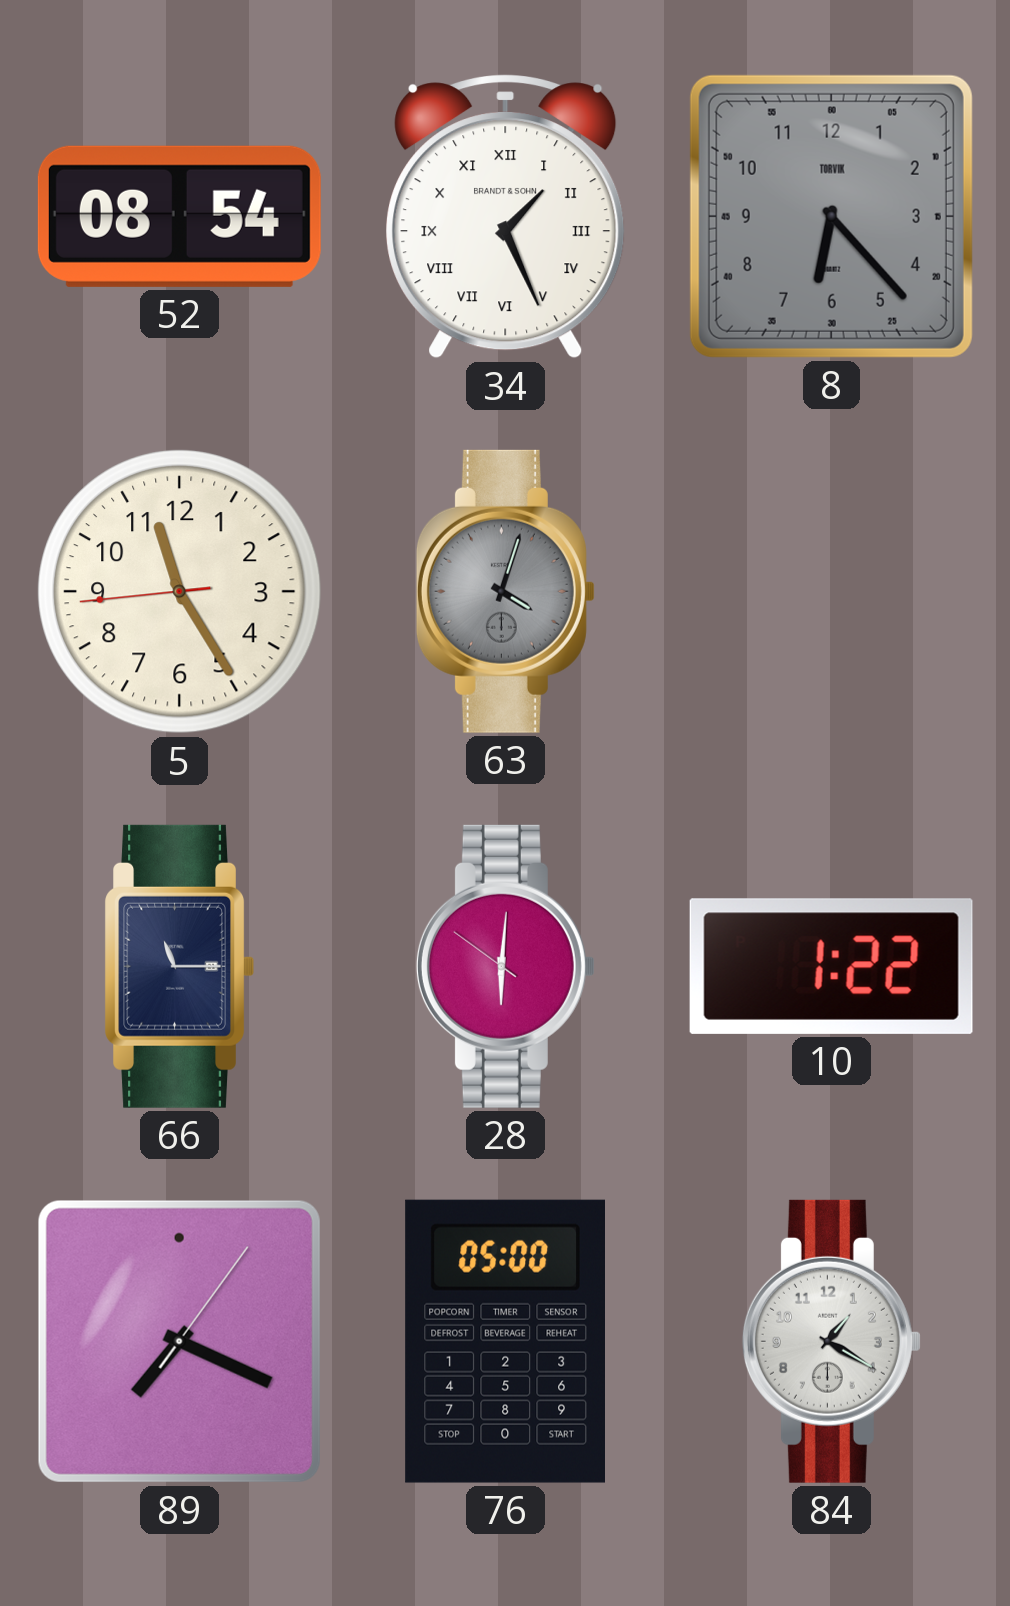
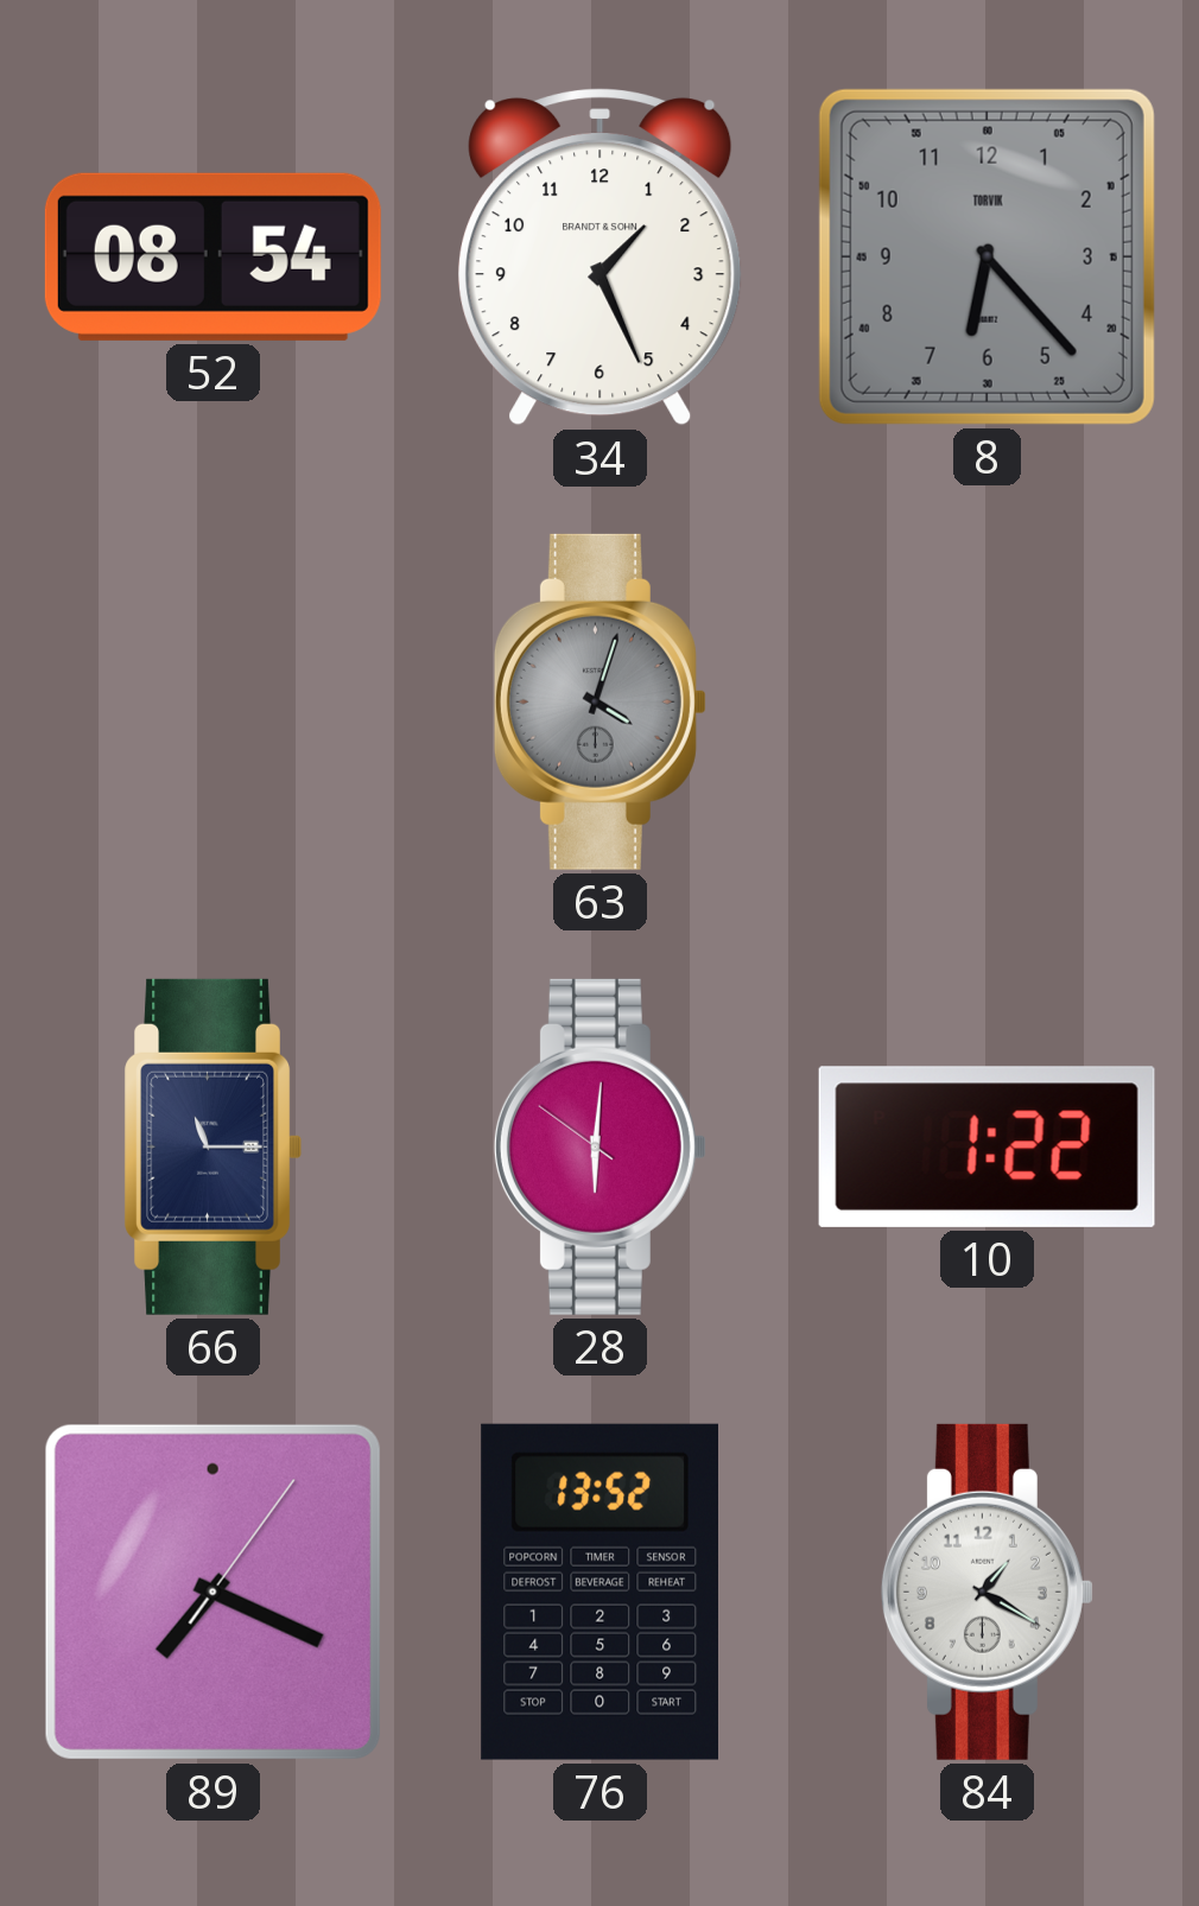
34 numerals: Roman -> Arabic
5: 11:24 -> none
76: 05:00 -> 13:52
